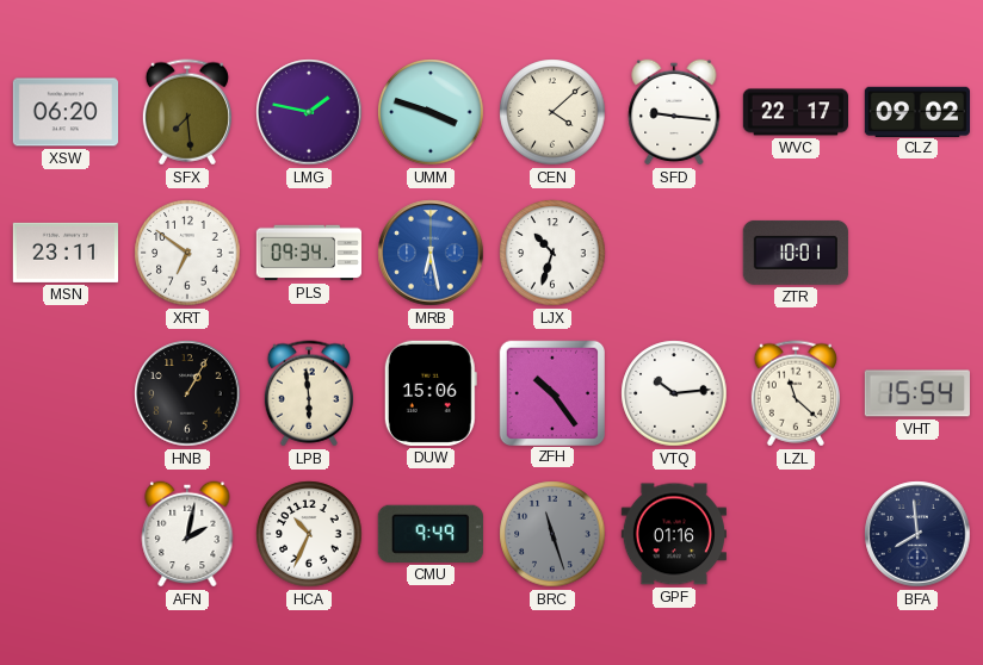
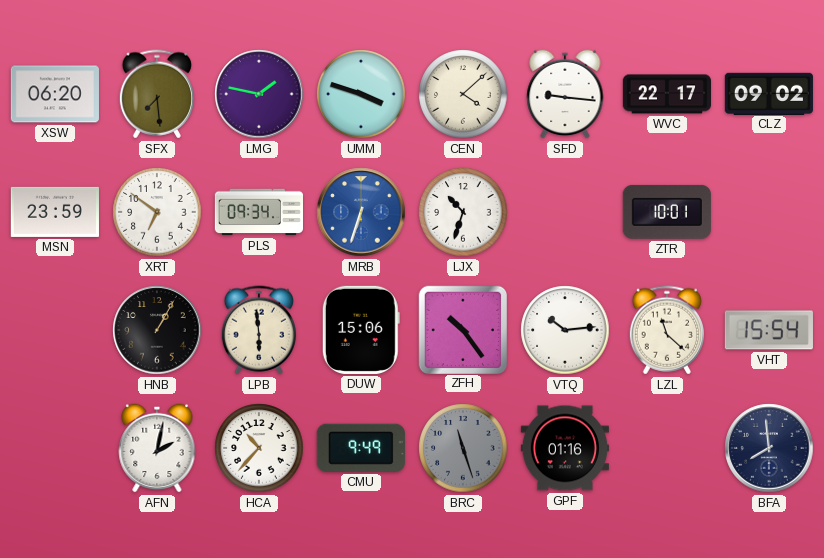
MSN: 23:11 -> 23:59
MRB: 6:28 -> 6:33
HCA: 10:34 -> 10:37
